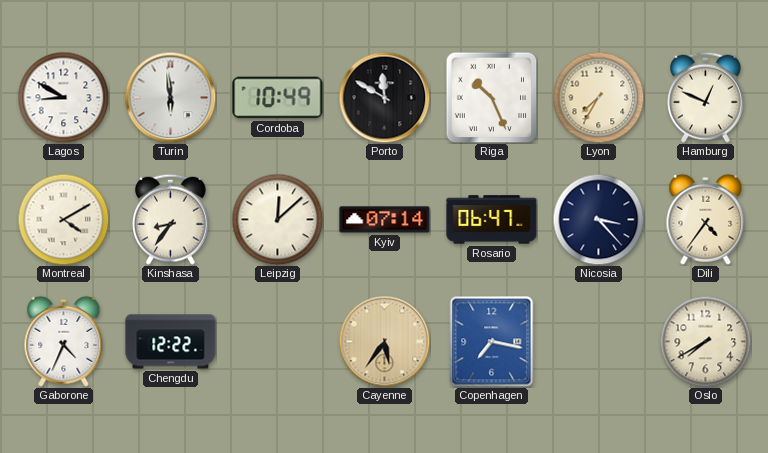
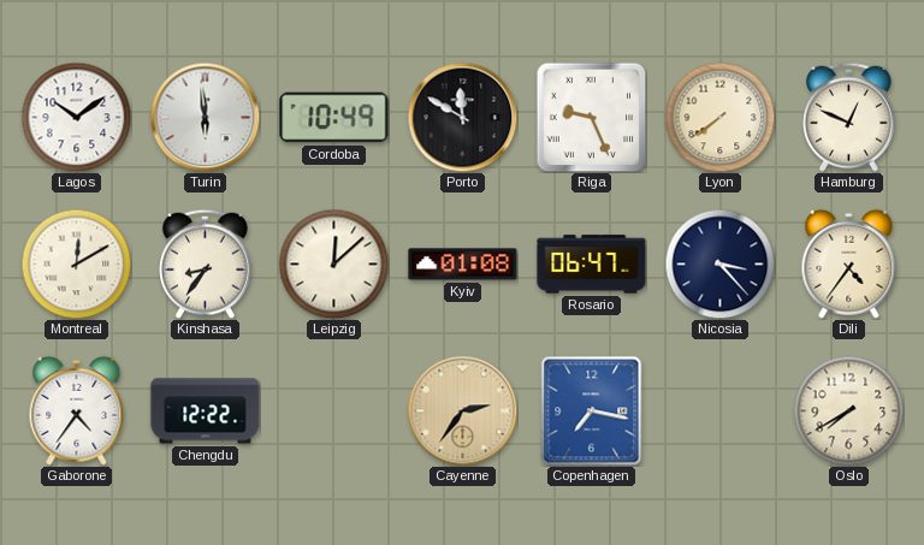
Lagos: 8:50 -> 10:09
Riga: 10:26 -> 9:26
Lyon: 7:35 -> 7:39
Montreal: 4:10 -> 12:10
Kyiv: 07:14 -> 01:08
Gaborone: 4:34 -> 4:36
Cayenne: 5:36 -> 2:36
